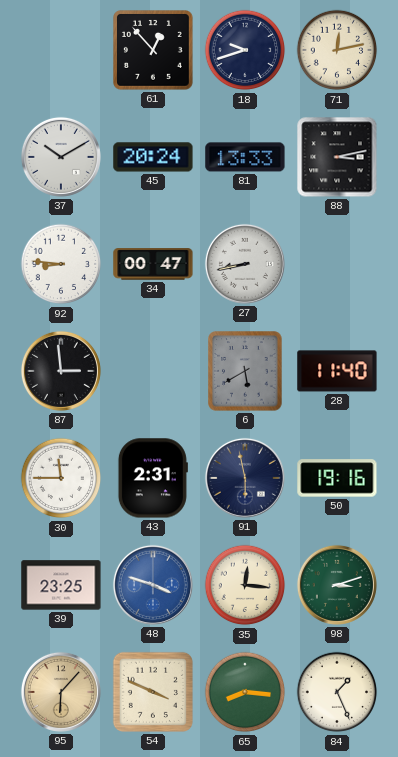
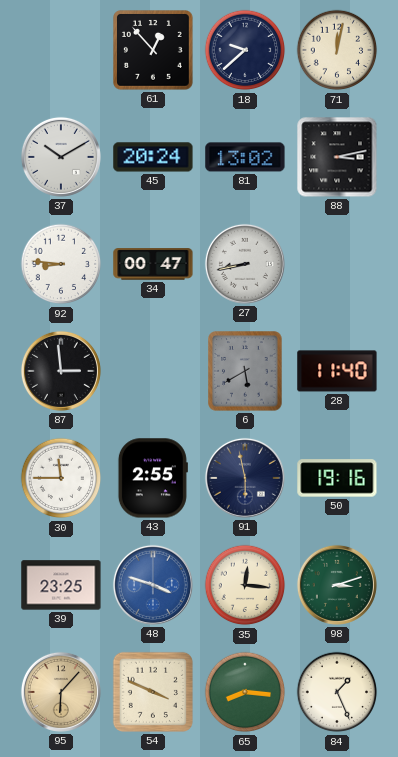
18: 9:42 -> 9:38
71: 12:13 -> 12:02
81: 13:33 -> 13:02
43: 2:31 -> 2:55
